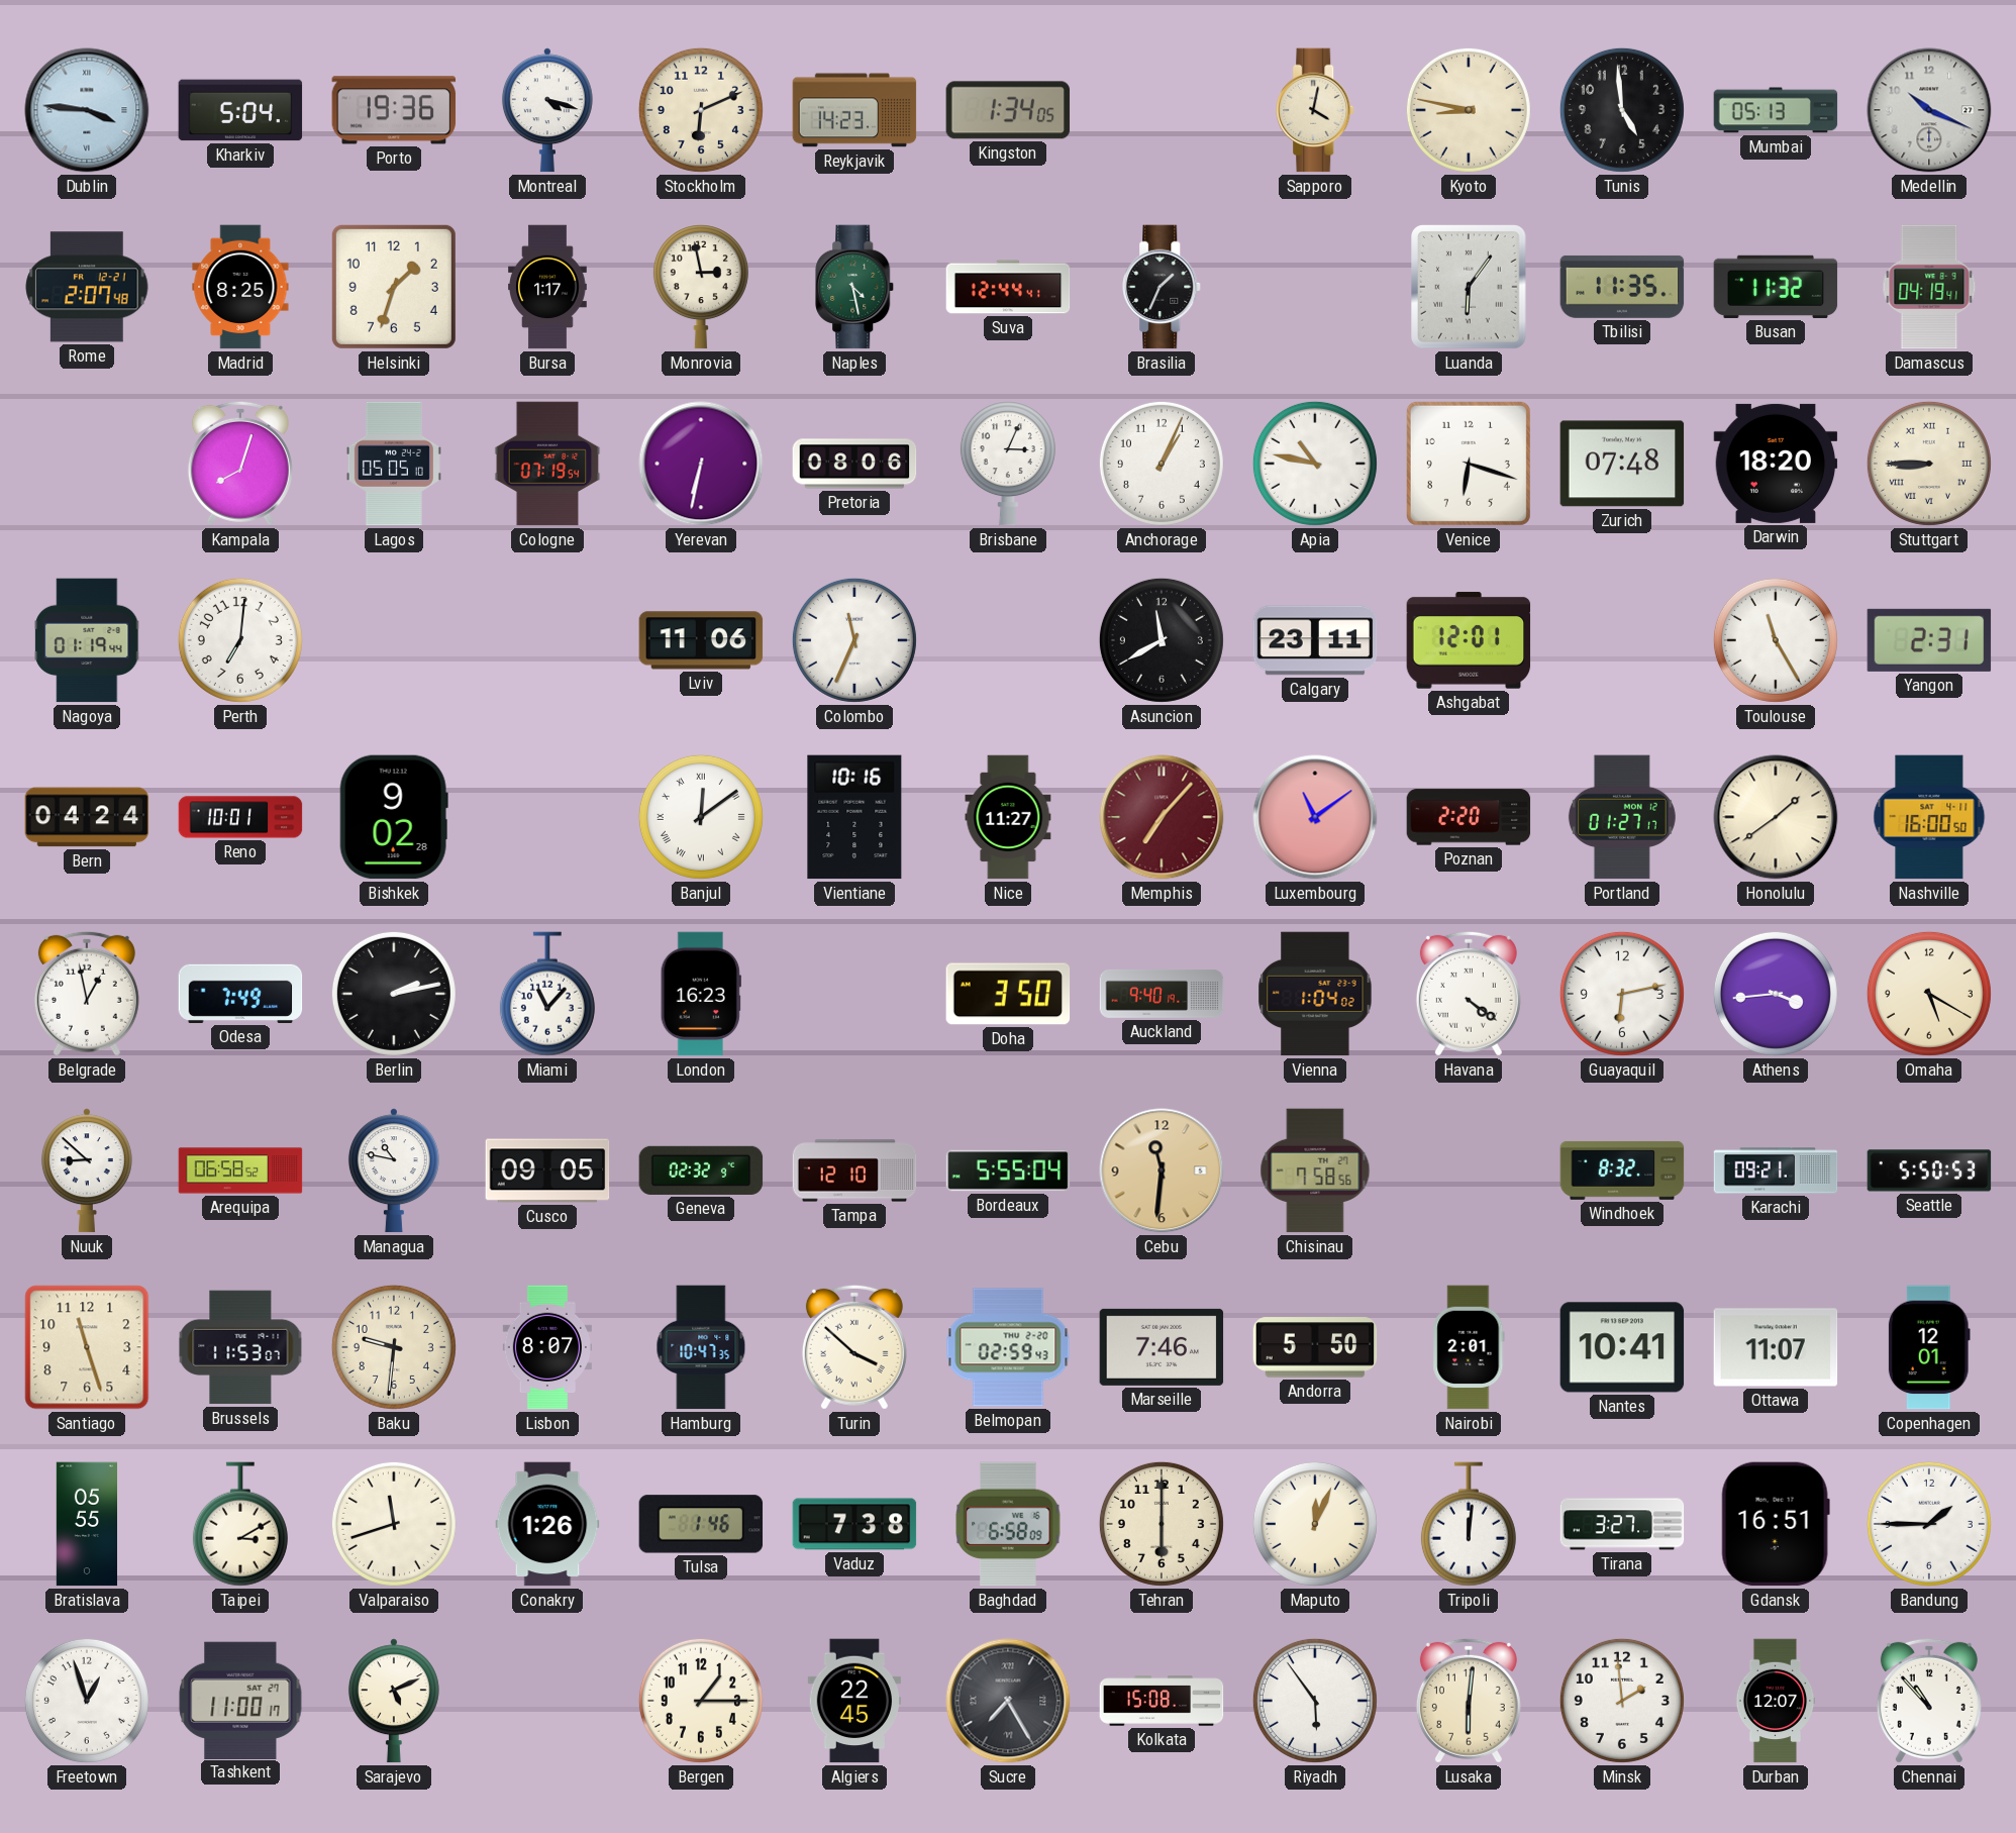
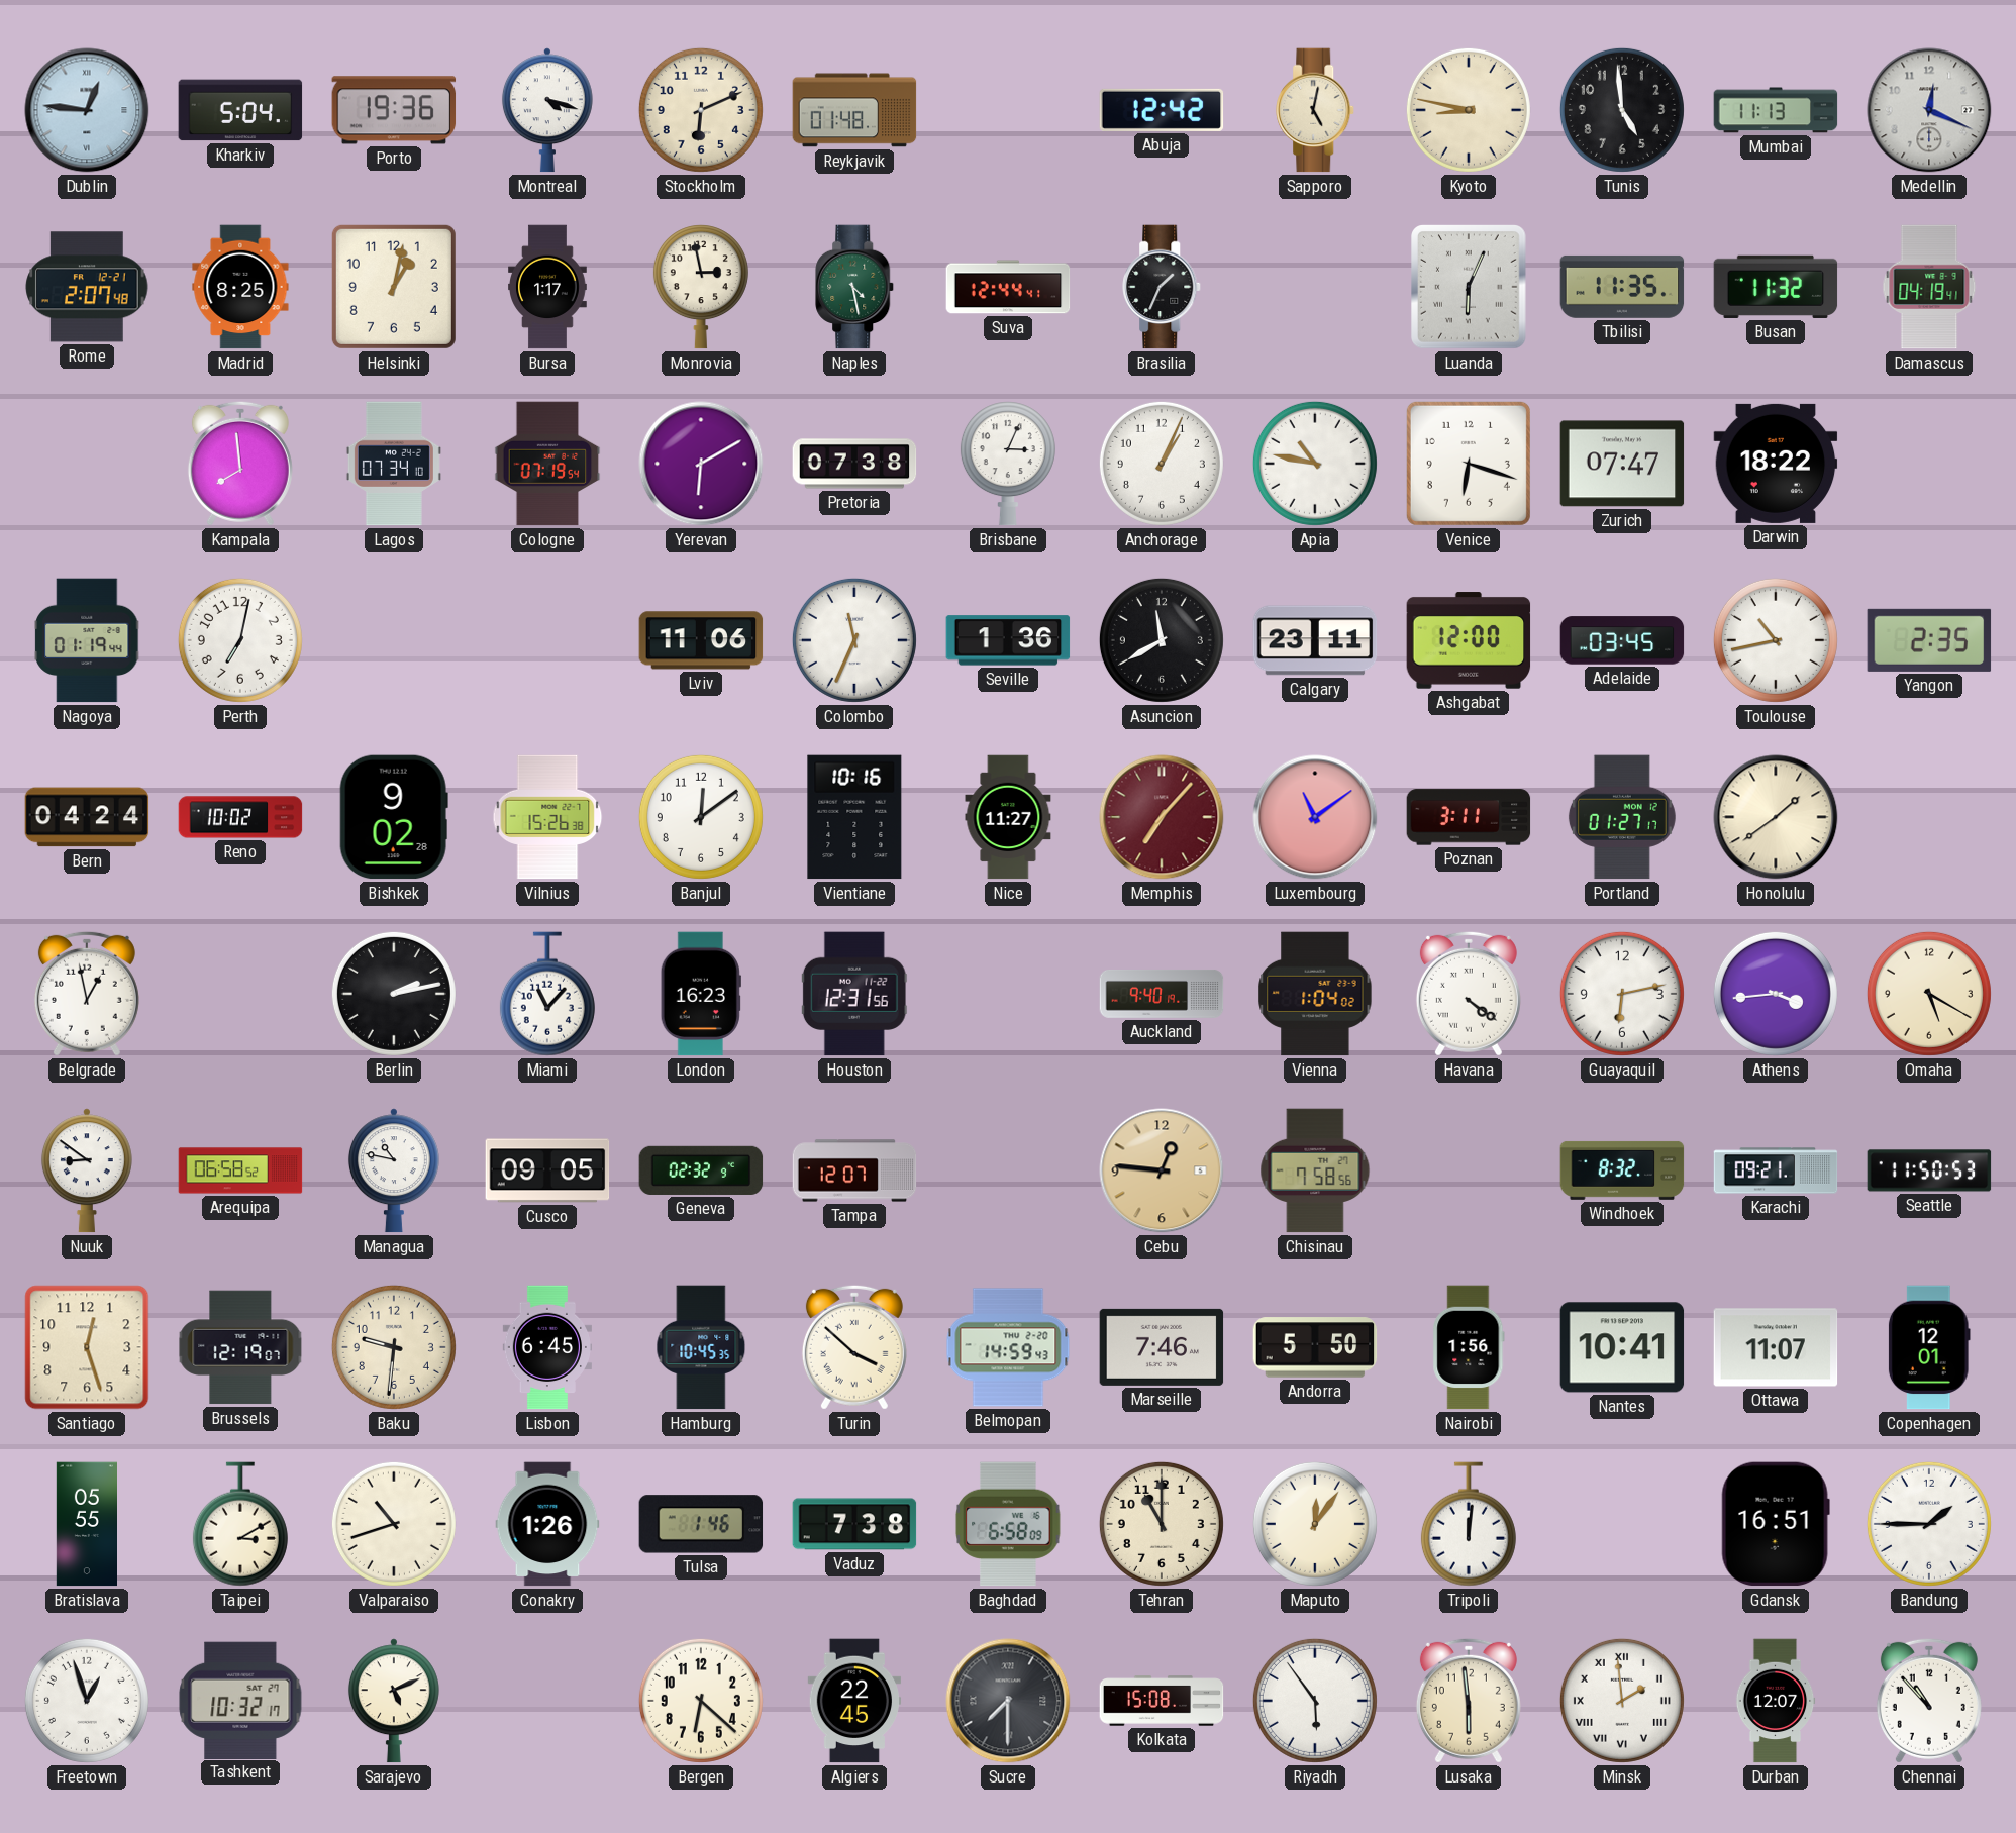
Dublin: 3:46 -> 12:46
Reykjavik: 14:23 -> 01:48
Kingston: 1:34 -> none
Abuja: none -> 12:42
Sapporo: 4:02 -> 5:02
Mumbai: 05:13 -> 11:13
Medellin: 10:19 -> 12:19
Helsinki: 1:33 -> 1:02
Luanda: 6:06 -> 6:04
Kampala: 8:03 -> 7:59
Lagos: 05:05 -> 07:34
Yerevan: 6:32 -> 6:10
Pretoria: 08:06 -> 07:38
Zurich: 07:48 -> 07:47
Darwin: 18:20 -> 18:22
Stuttgart: 8:45 -> none
Perth: 7:01 -> 7:02
Seville: none -> 1:36
Ashgabat: 12:01 -> 12:00
Adelaide: none -> 03:45
Toulouse: 11:25 -> 10:43
Yangon: 2:31 -> 2:35
Reno: 10:01 -> 10:02
Vilnius: none -> 15:26
Banjul numerals: Roman -> Arabic
Poznan: 2:20 -> 3:11
Nashville: 16:00 -> none
Odesa: 7:49 -> none
Houston: none -> 12:31
Doha: 3:50 -> none
Nuuk: 8:52 -> 8:51
Tampa: 12:10 -> 12:07
Bordeaux: 5:55 -> none
Cebu: 11:31 -> 12:46
Seattle: 5:50 -> 11:50
Santiago: 11:27 -> 12:27
Brussels: 11:53 -> 12:19
Lisbon: 8:07 -> 6:45
Hamburg: 10:47 -> 10:45
Belmopan: 02:59 -> 14:59
Nairobi: 2:01 -> 1:56
Valparaiso: 11:42 -> 10:42
Tehran: 6:00 -> 11:00
Maputo: 12:04 -> 12:06
Tirana: 3:27 -> none
Tashkent: 11:00 -> 10:32
Bergen: 1:15 -> 6:22
Sucre: 7:25 -> 7:30
Lusaka: 6:01 -> 5:59
Minsk numerals: Arabic -> Roman
